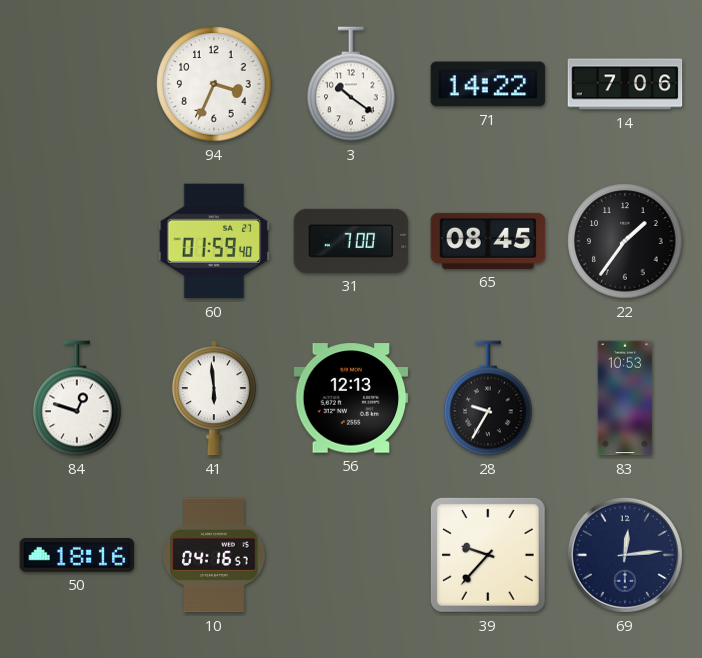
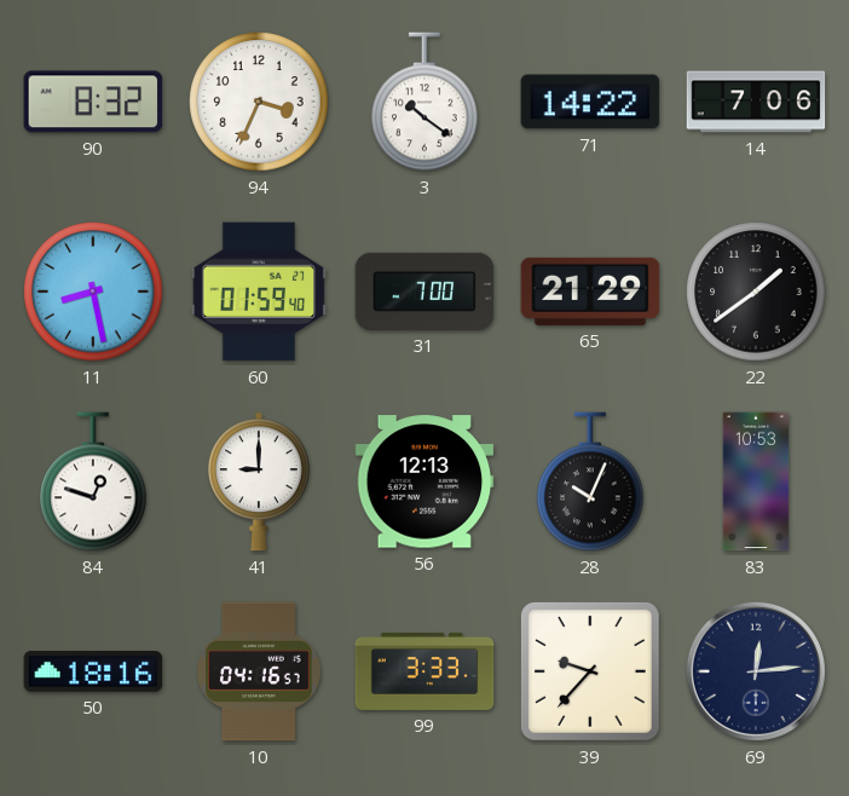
90: none -> 8:32
11: none -> 8:28
65: 08:45 -> 21:29
22: 1:36 -> 1:39
41: 5:59 -> 9:00
28: 9:35 -> 10:04
99: none -> 3:33
